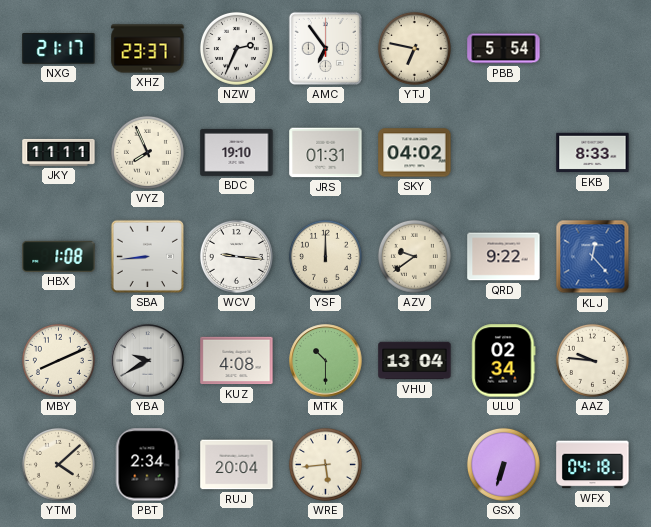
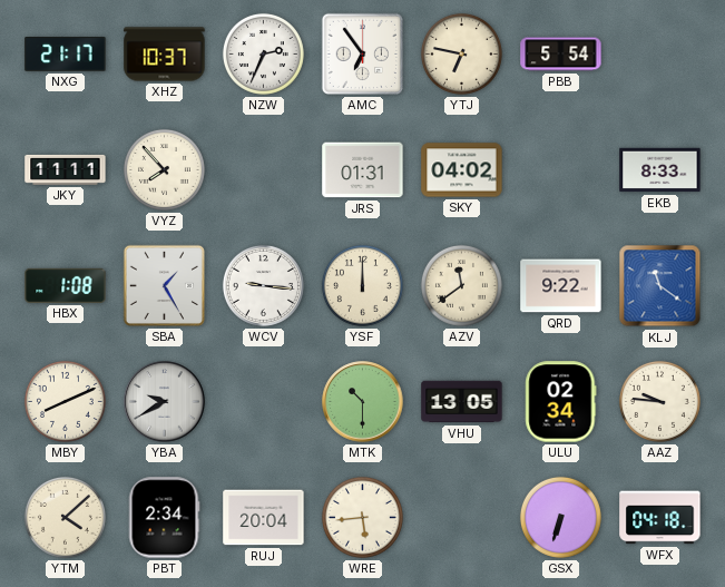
XHZ: 23:37 -> 10:37
VYZ: 7:56 -> 7:53
BDC: 19:10 -> none
SBA: 8:44 -> 1:25
AZV: 9:39 -> 11:39
KLJ: 12:23 -> 11:21
KUZ: 4:08 -> none
VHU: 13:04 -> 13:05
